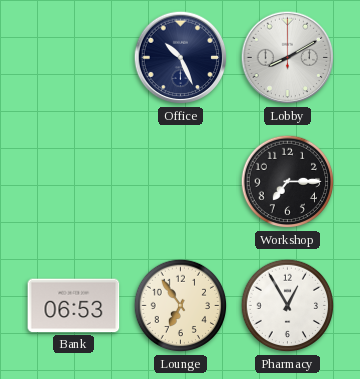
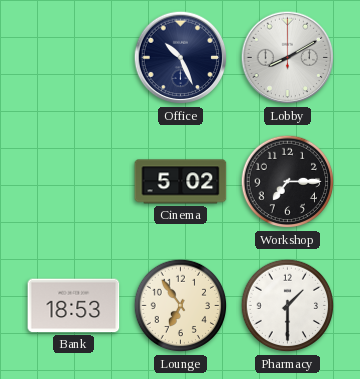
Cinema: none -> 5:02
Bank: 06:53 -> 18:53
Pharmacy: 12:55 -> 1:30
